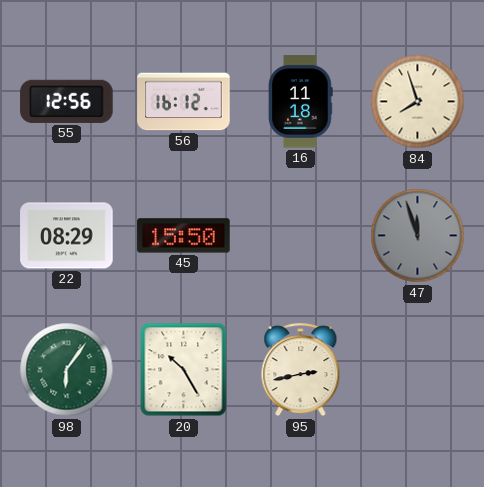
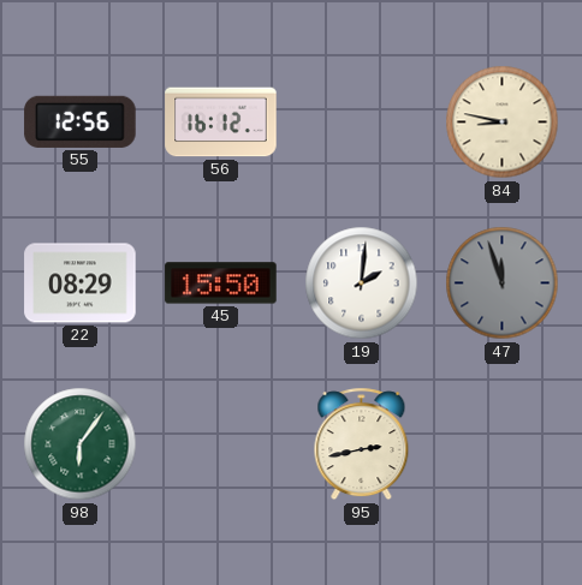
16: 11:18 -> none
84: 7:57 -> 8:47
19: none -> 2:01
20: 10:25 -> none
